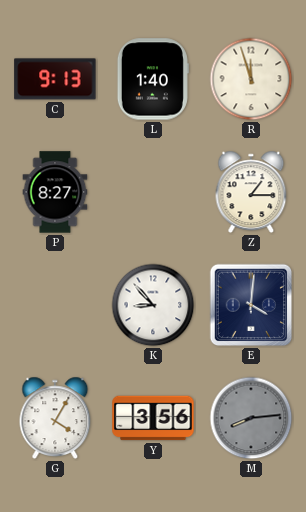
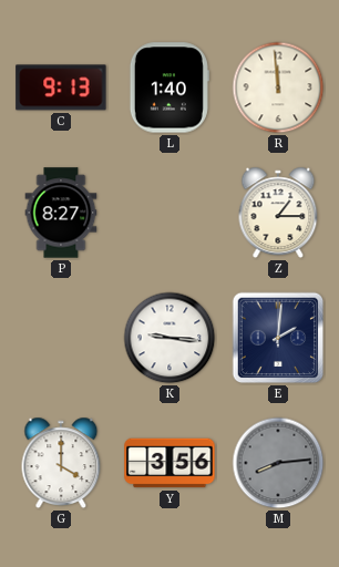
R: 11:57 -> 11:59
K: 8:53 -> 9:16
E: 4:01 -> 2:01
G: 4:05 -> 4:00
